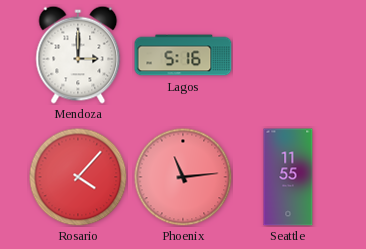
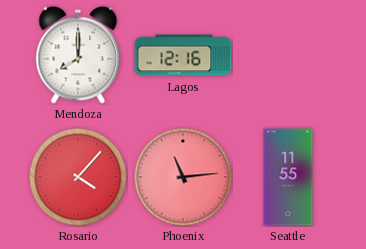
Mendoza: 3:00 -> 8:00
Lagos: 5:16 -> 12:16
